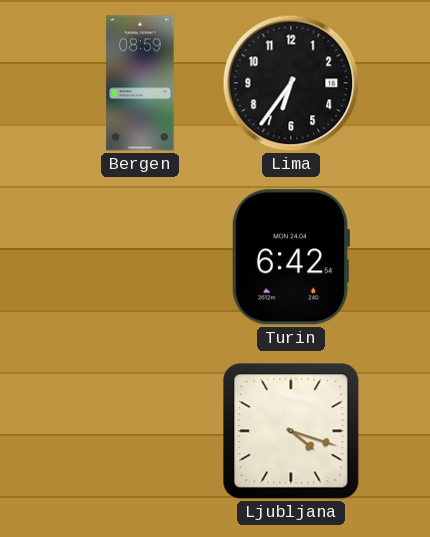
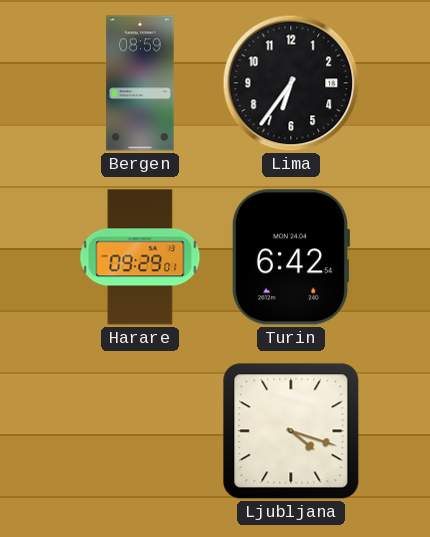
Harare: none -> 09:29
